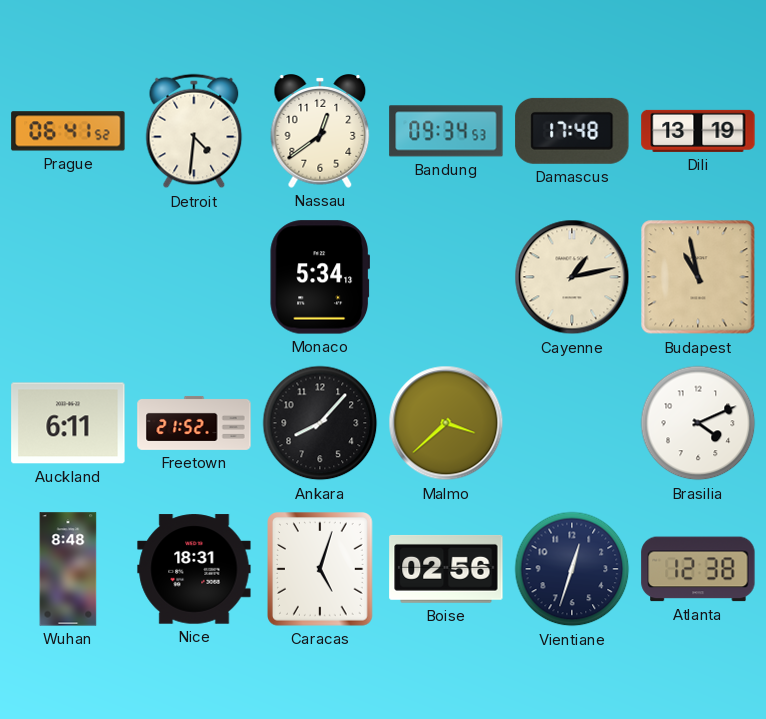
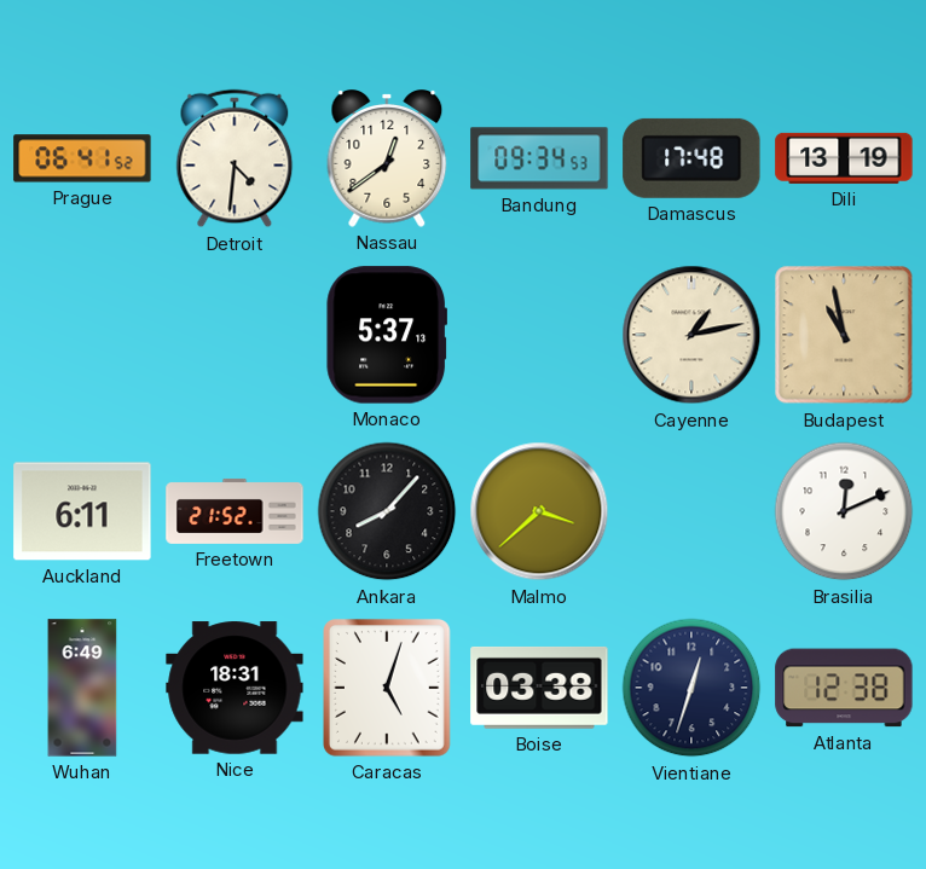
Monaco: 5:34 -> 5:37
Brasilia: 4:11 -> 12:11
Wuhan: 8:48 -> 6:49
Boise: 02:56 -> 03:38
